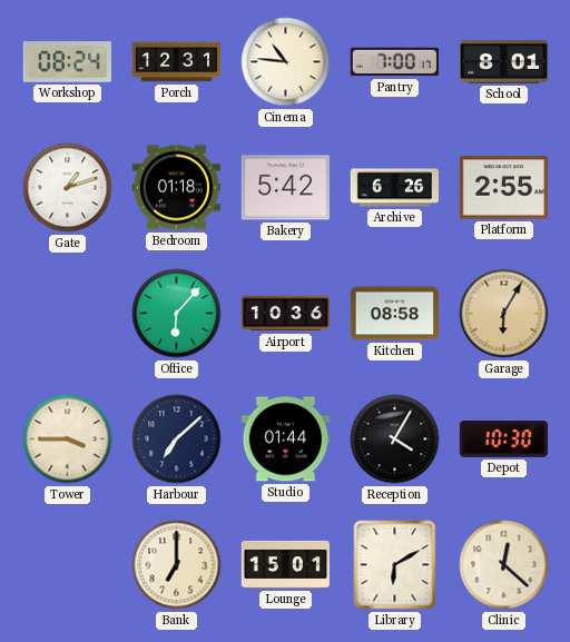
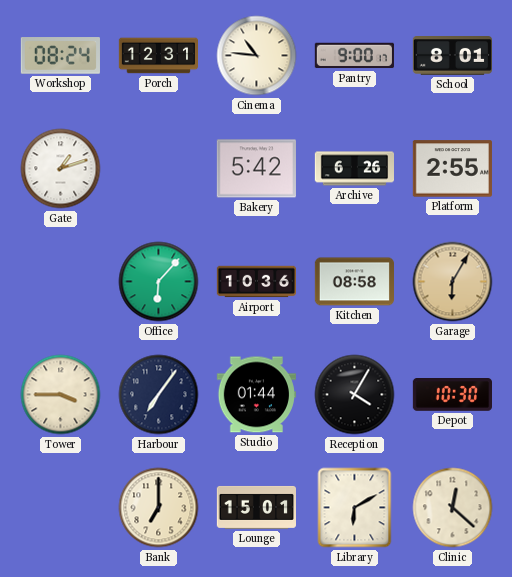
Pantry: 7:00 -> 9:00
Bedroom: 01:18 -> none
Harbour: 7:08 -> 7:06
